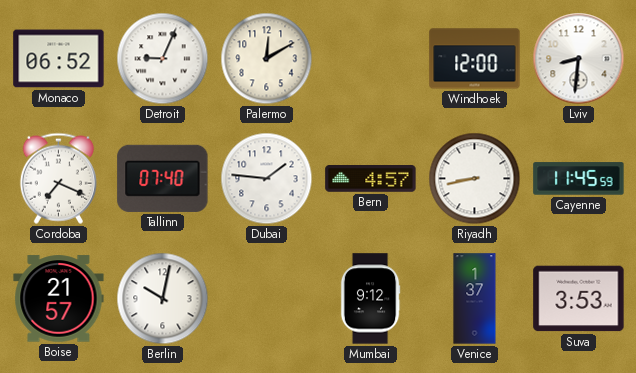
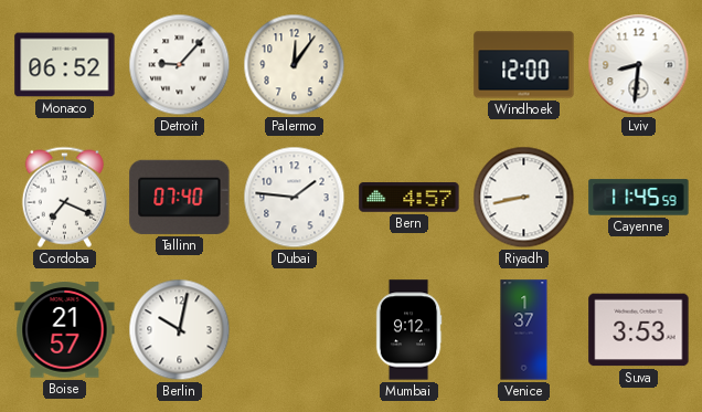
Detroit: 9:04 -> 9:07
Palermo: 12:10 -> 12:06
